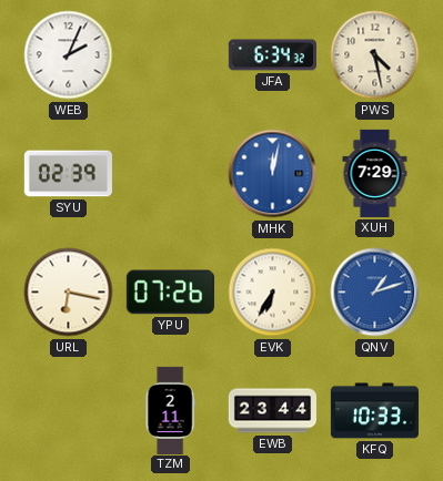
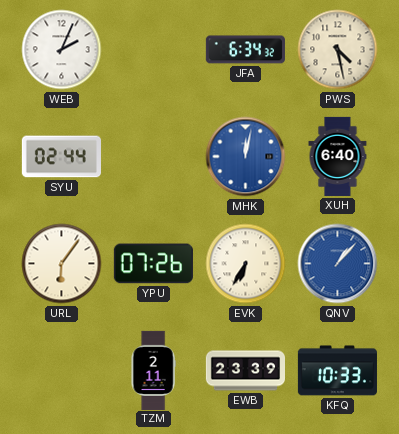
SYU: 02:39 -> 02:44
XUH: 7:29 -> 6:40
URL: 6:17 -> 6:06
QNV: 1:12 -> 1:07
EWB: 23:44 -> 23:39
